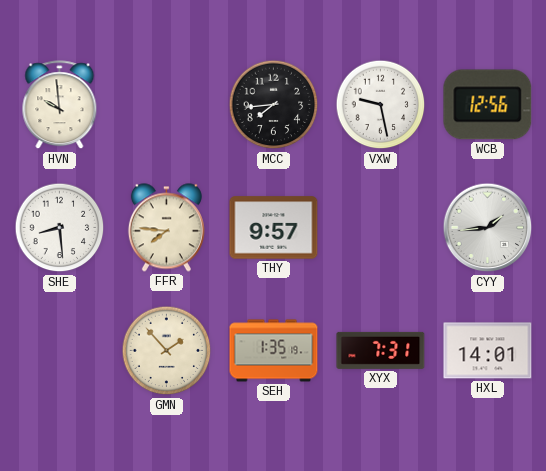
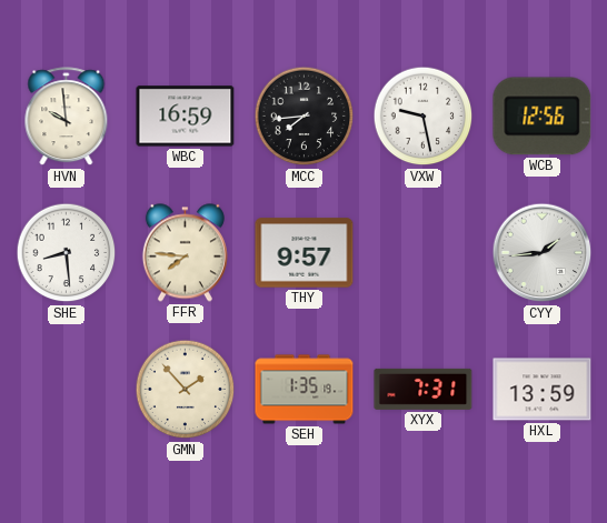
WBC: none -> 16:59
HXL: 14:01 -> 13:59
